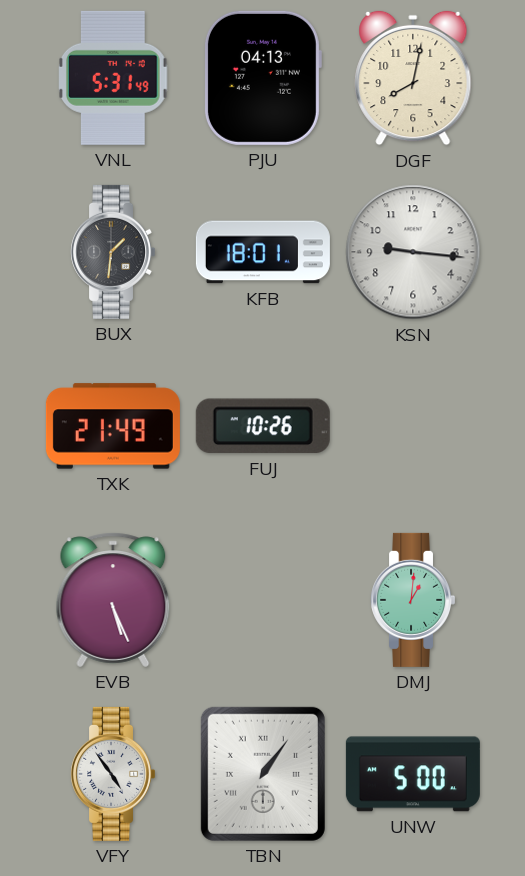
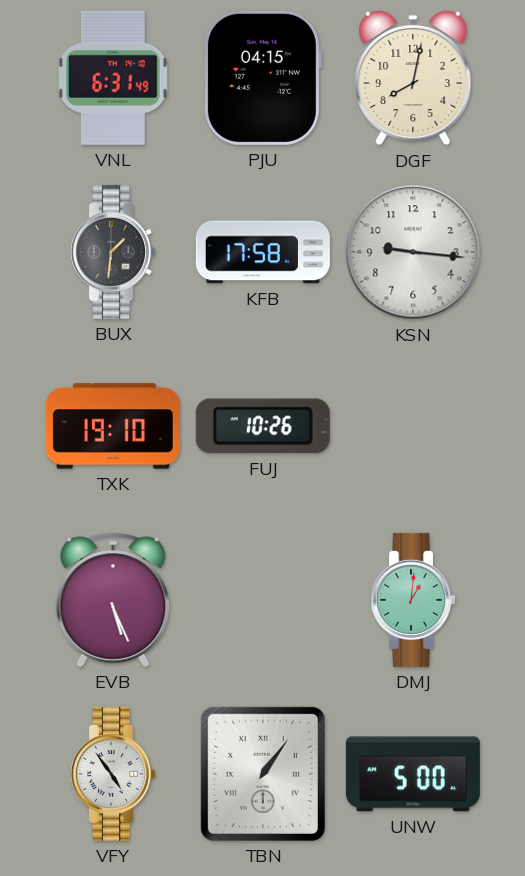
VNL: 5:31 -> 6:31
PJU: 04:13 -> 04:15
KFB: 18:01 -> 17:58
TXK: 21:49 -> 19:10
